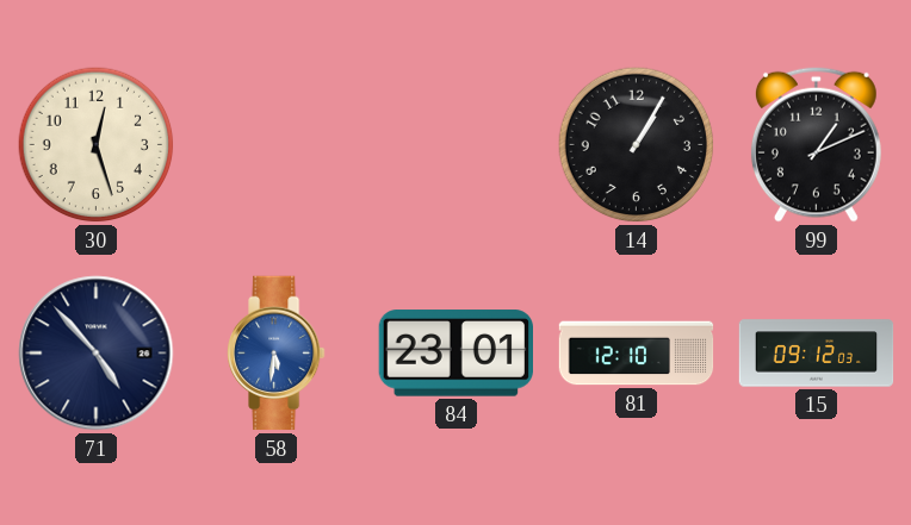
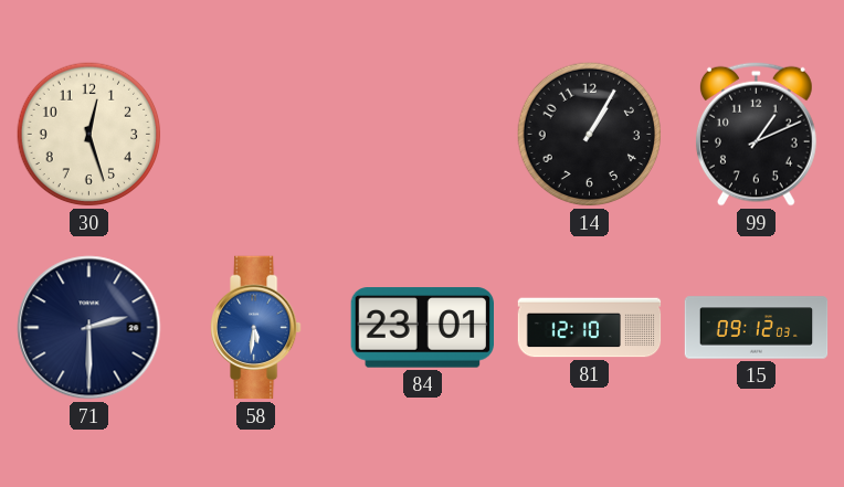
71: 4:53 -> 2:30
